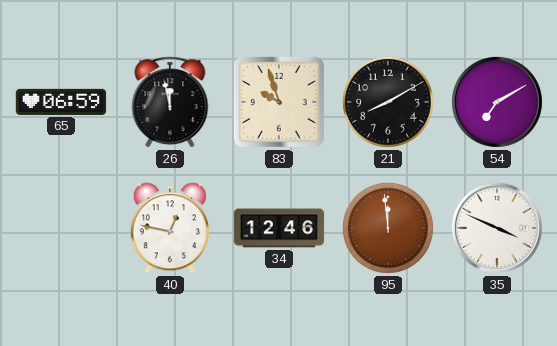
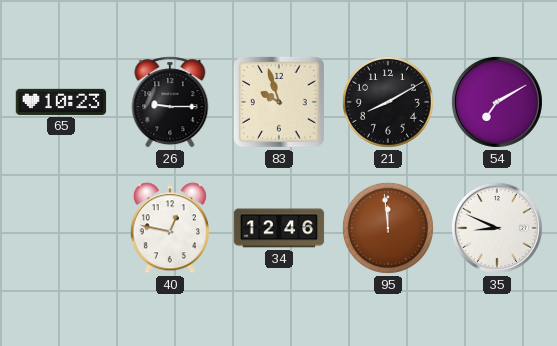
65: 06:59 -> 10:23
26: 11:58 -> 9:15
35: 3:49 -> 8:49
